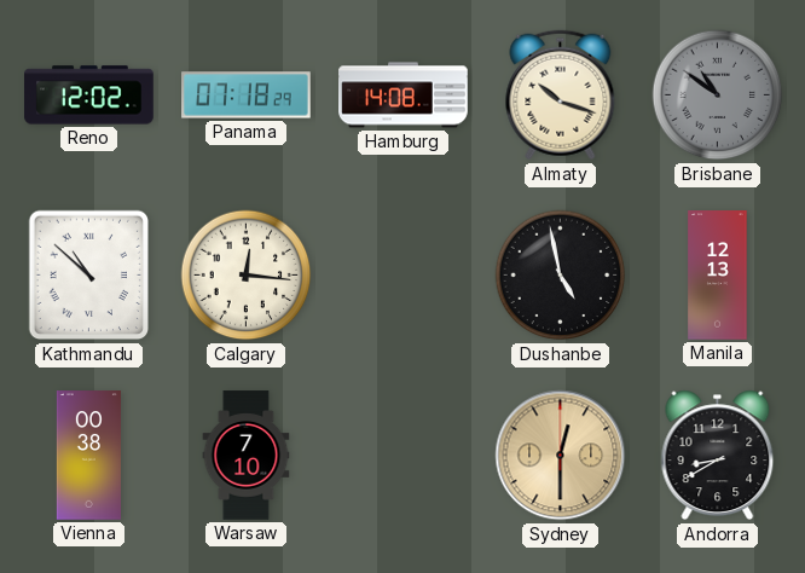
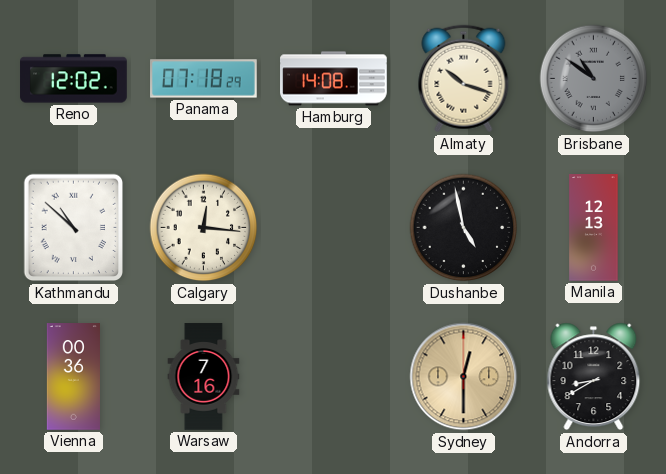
Vienna: 00:38 -> 00:36
Warsaw: 7:10 -> 7:16
